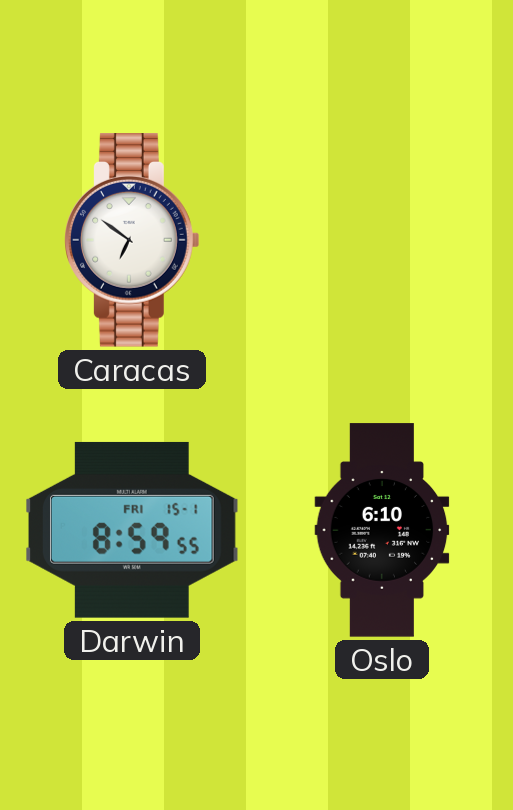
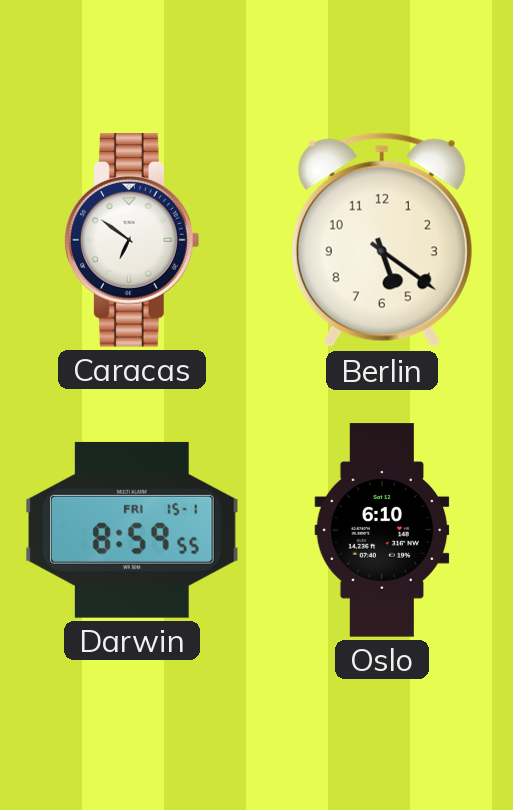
Berlin: none -> 5:21
